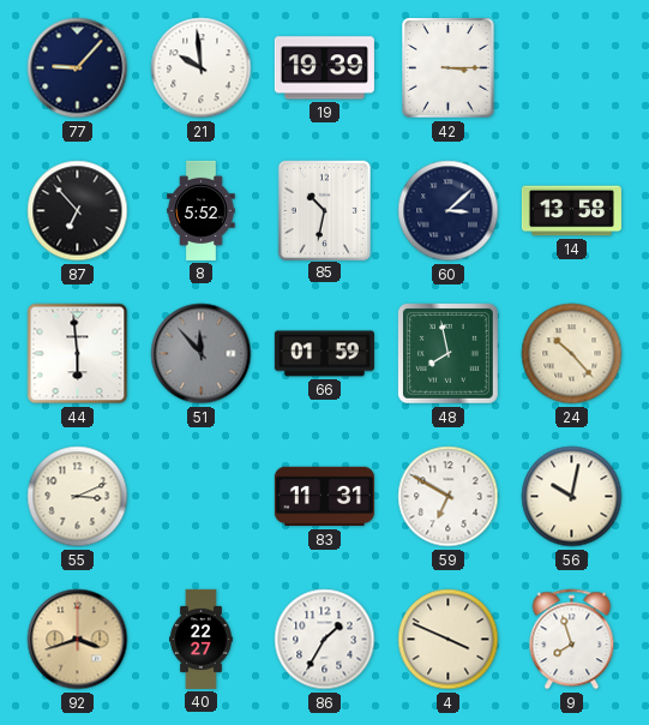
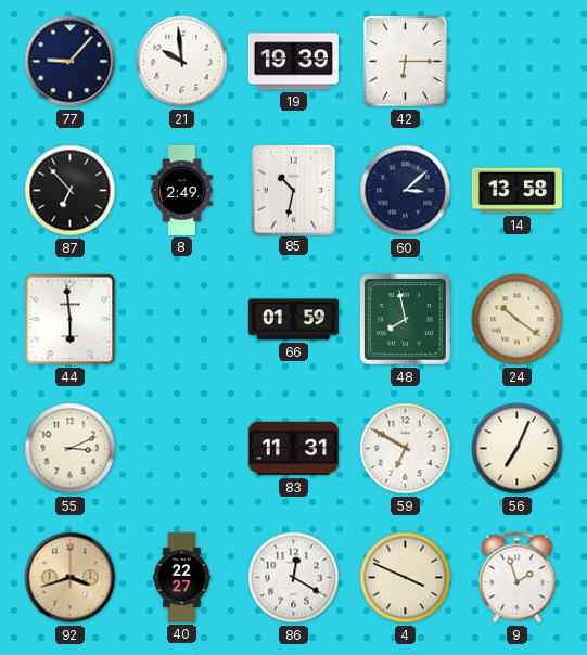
42: 3:15 -> 6:15
8: 5:52 -> 2:49
51: 11:53 -> none
24: 10:23 -> 10:21
56: 10:02 -> 7:04
86: 1:35 -> 12:20
9: 7:57 -> 1:57
